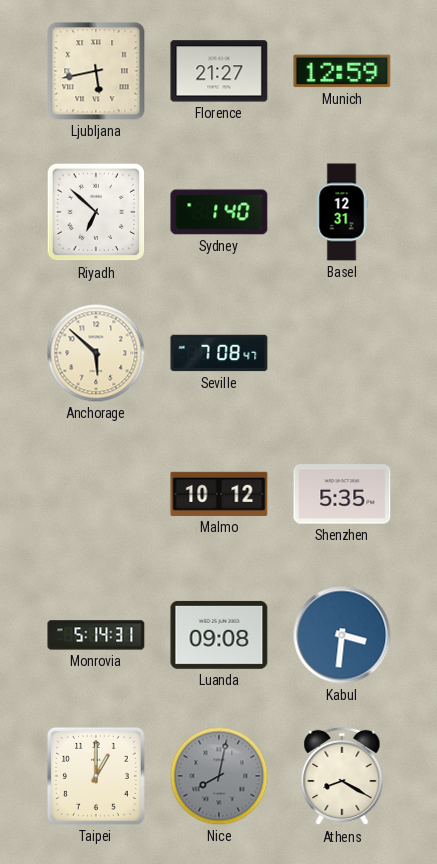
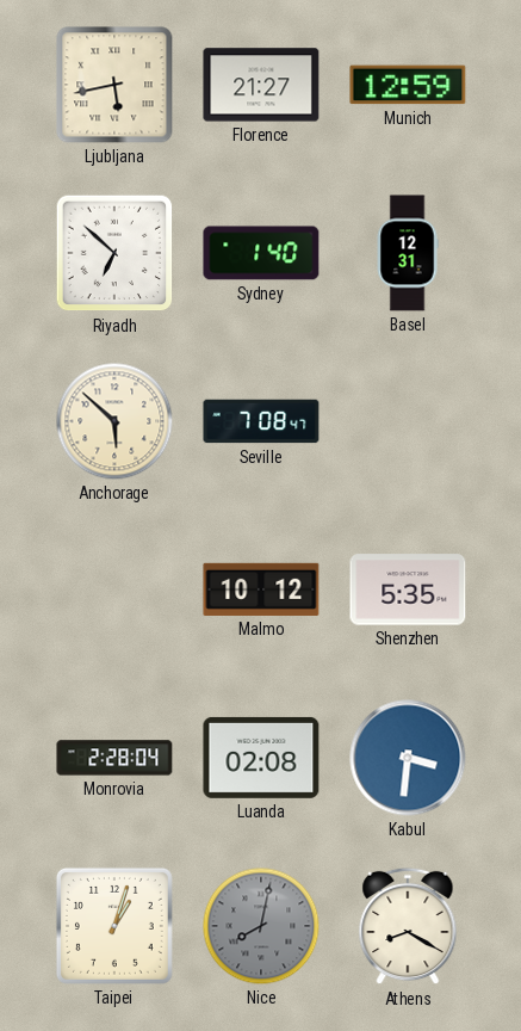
Monrovia: 5:14 -> 2:28
Luanda: 09:08 -> 02:08
Taipei: 1:00 -> 1:03
